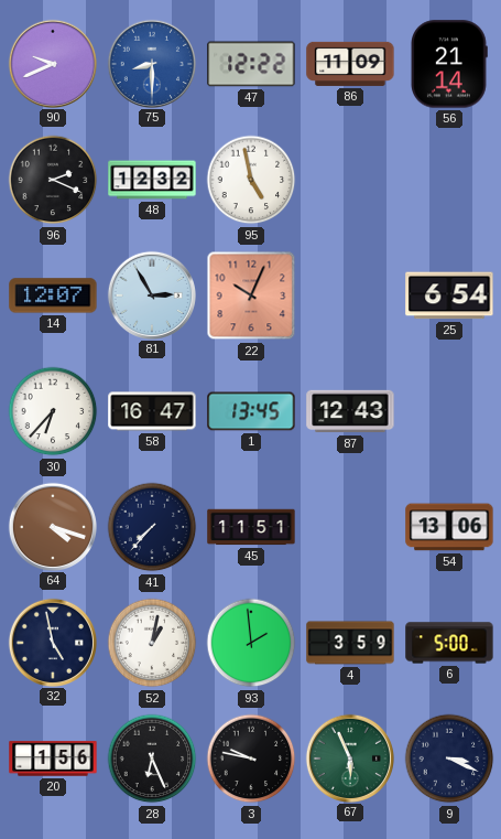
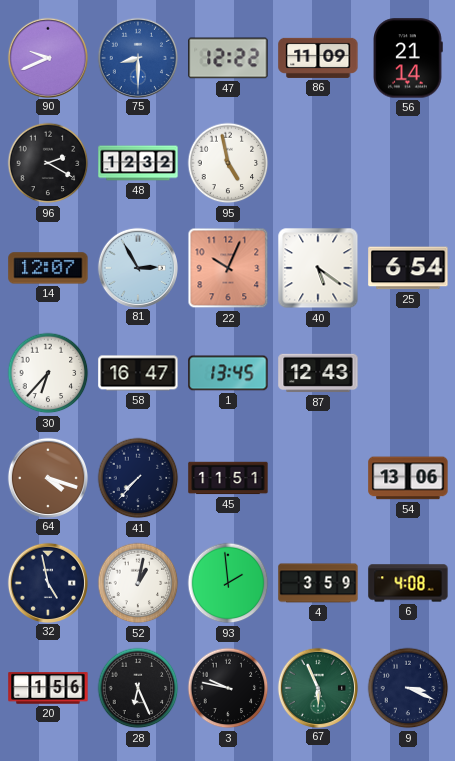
96: 2:19 -> 2:20
40: none -> 5:21
6: 5:00 -> 4:08
